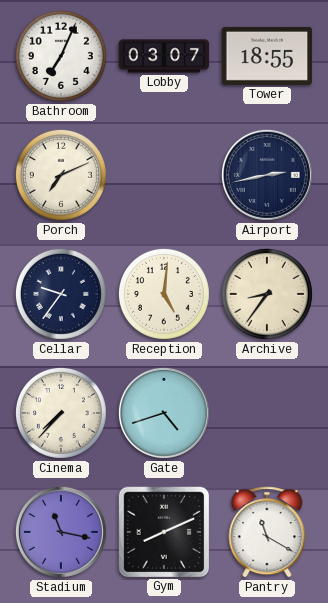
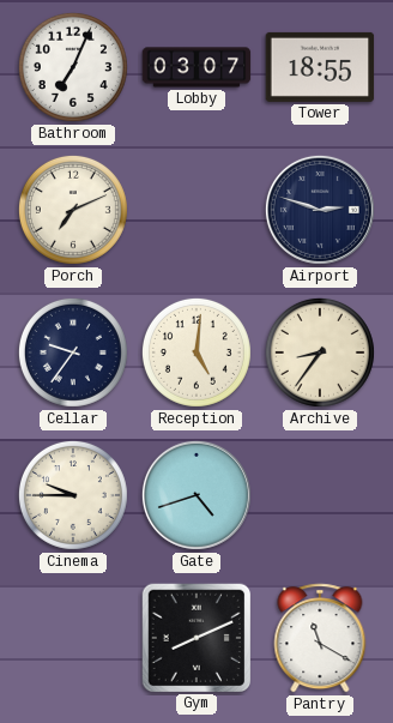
Airport: 2:43 -> 2:48
Cinema: 7:37 -> 9:45
Stadium: 11:17 -> none
